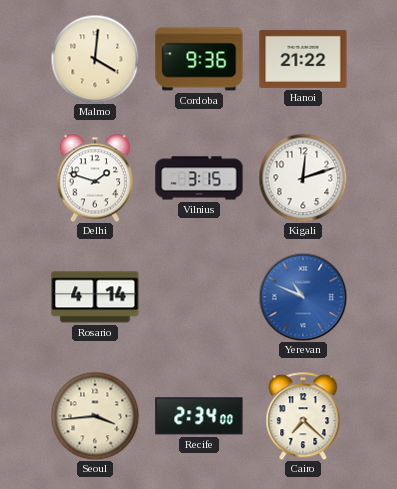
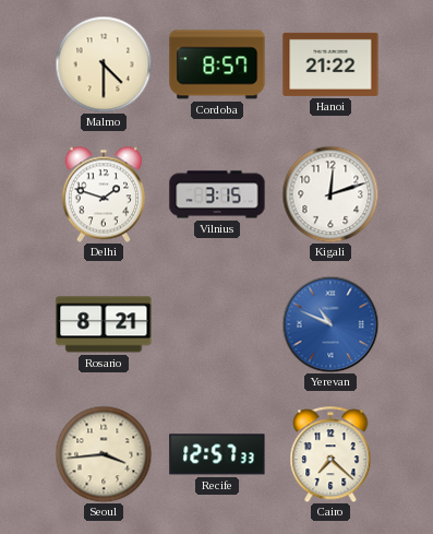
Malmo: 4:01 -> 4:30
Cordoba: 9:36 -> 8:57
Rosario: 4:14 -> 8:21
Recife: 2:34 -> 12:57
